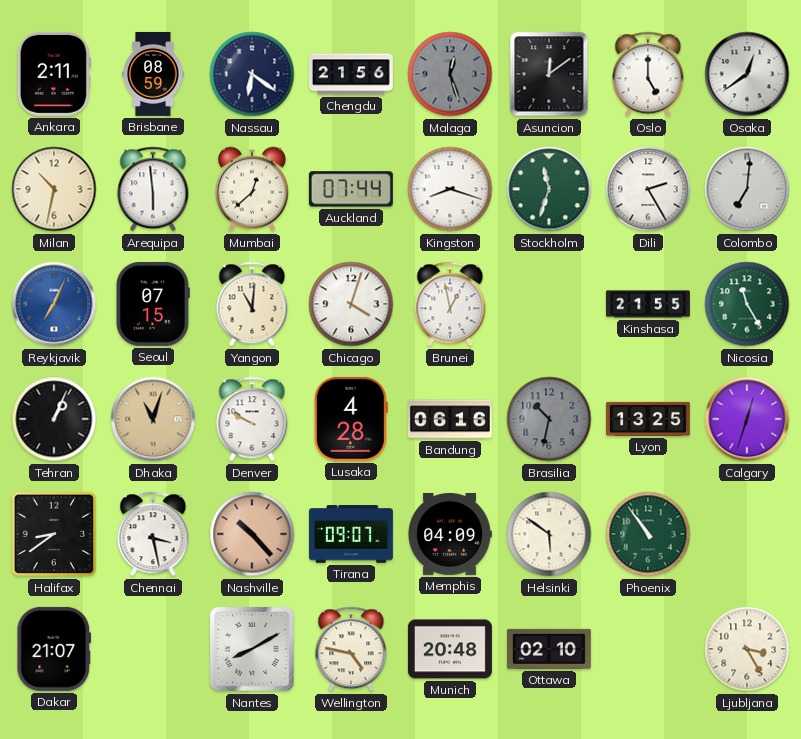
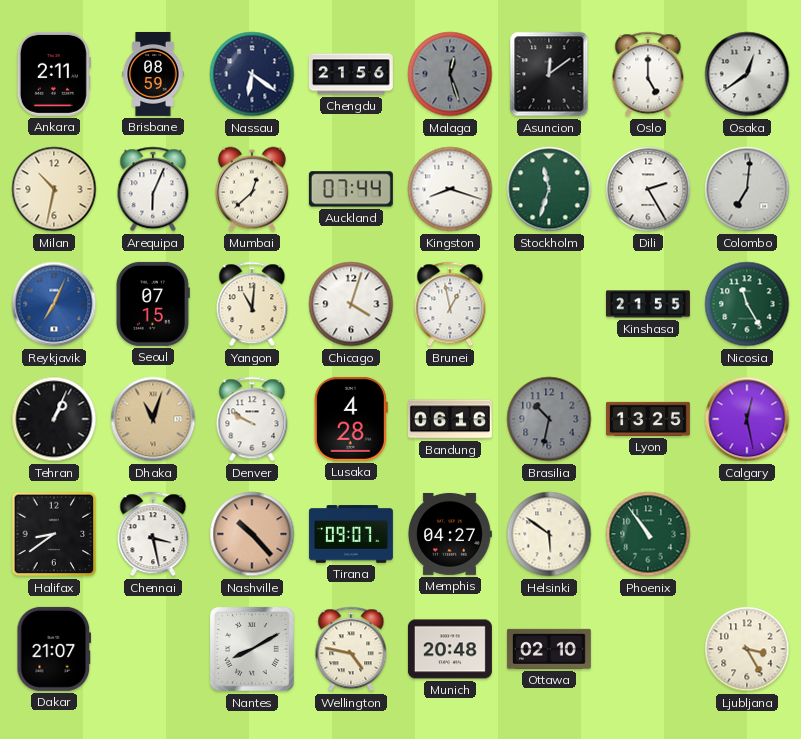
Arequipa: 5:59 -> 6:04
Calgary: 12:33 -> 12:28
Memphis: 04:09 -> 04:27
